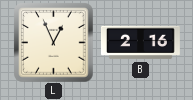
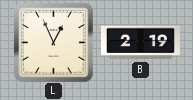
B: 2:16 -> 2:19
